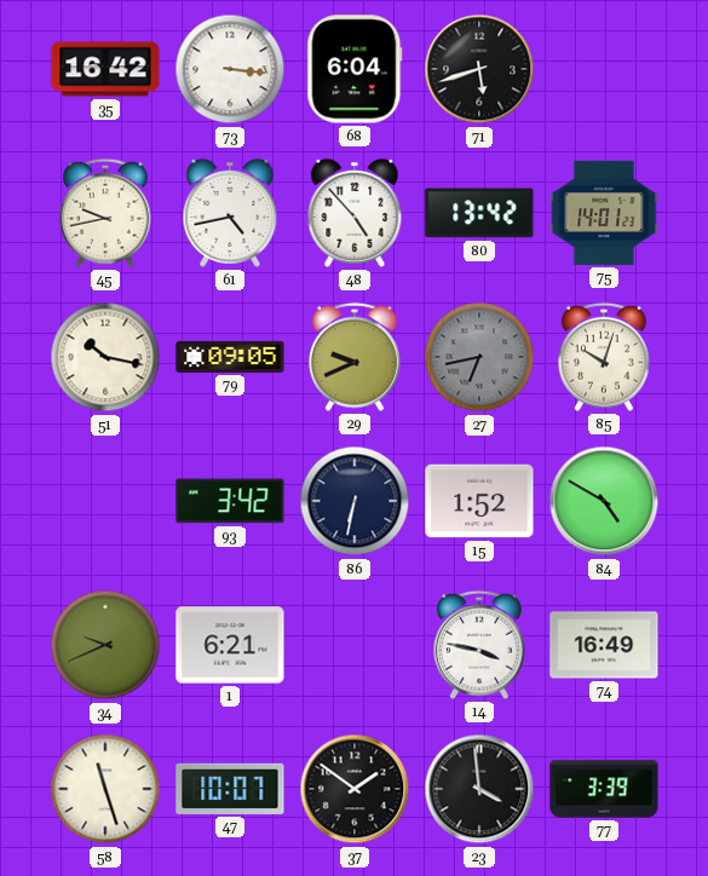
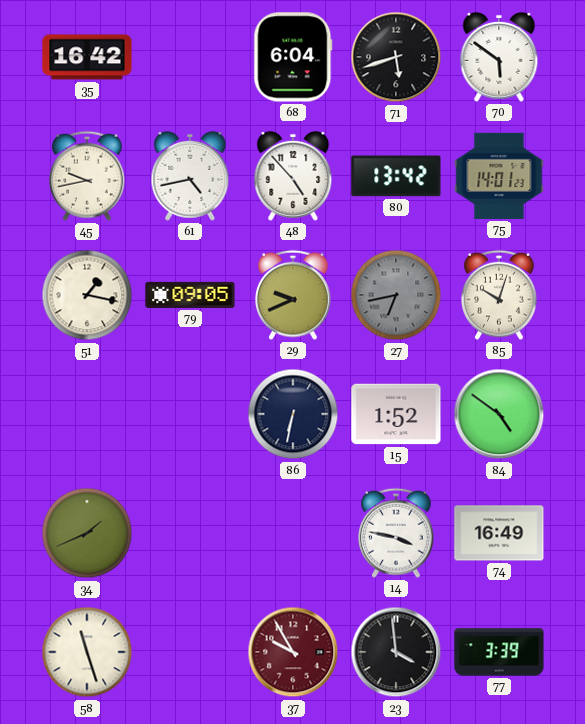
73: 3:16 -> none
70: none -> 5:51
51: 10:17 -> 1:17
93: 3:42 -> none
84: 4:50 -> 4:51
34: 9:41 -> 1:41
1: 6:21 -> none
47: 10:07 -> none
37: 1:51 -> 9:55
37 dial: black -> burgundy
